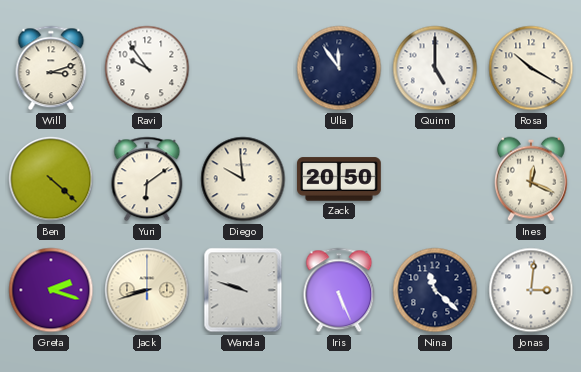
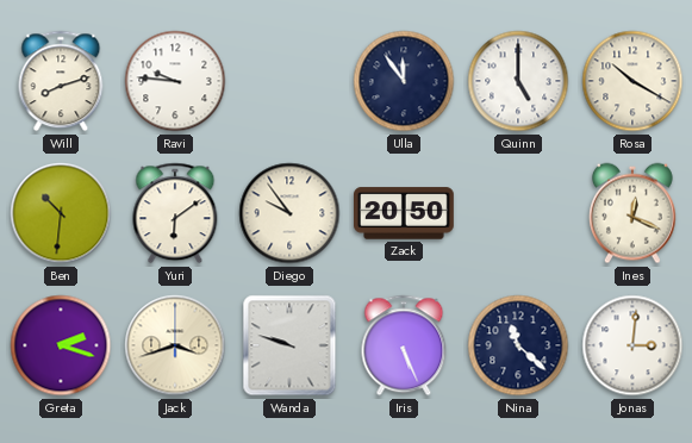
Will: 3:12 -> 8:12
Ravi: 9:54 -> 9:46
Ben: 4:22 -> 10:31
Diego: 9:59 -> 9:54
Jack: 8:42 -> 3:42
